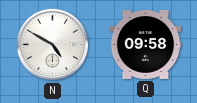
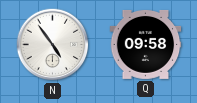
N: 4:50 -> 4:54
